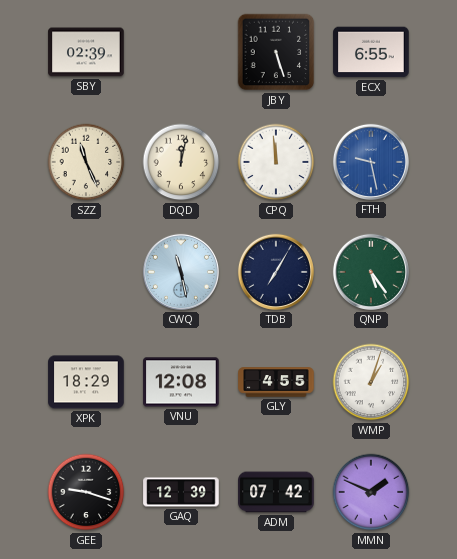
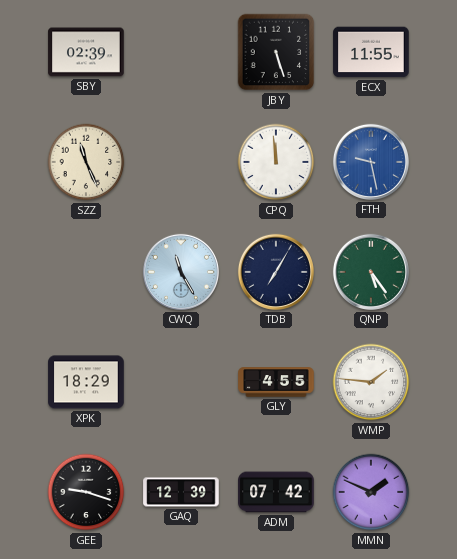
ECX: 6:55 -> 11:55
DQD: 12:02 -> none
CWQ: 11:28 -> 11:25
VNU: 12:08 -> none
WMP: 1:03 -> 1:46
